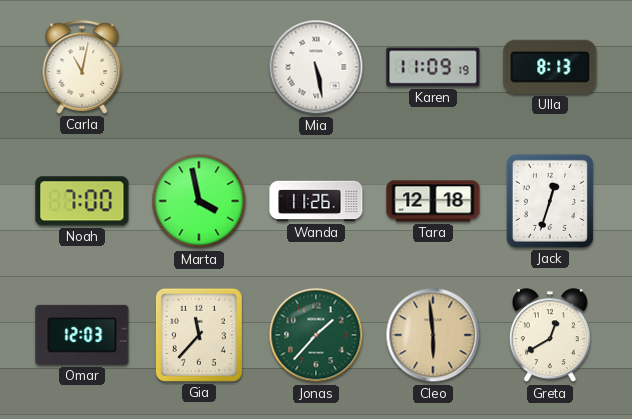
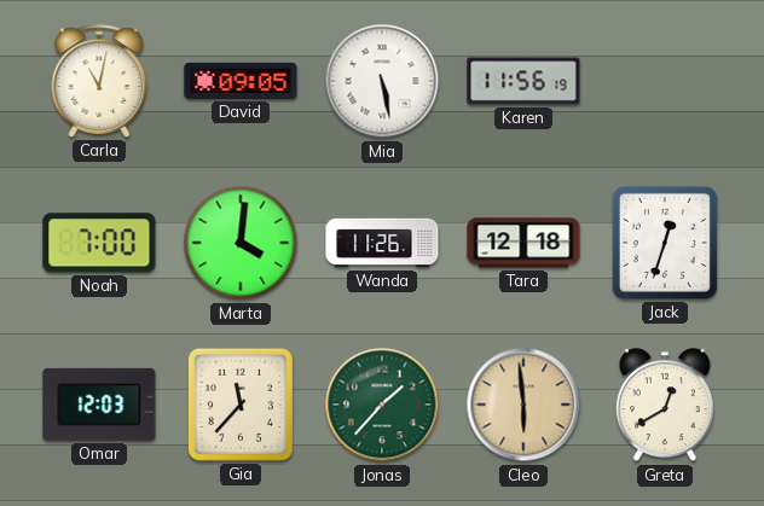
David: none -> 09:05
Karen: 11:09 -> 11:56
Ulla: 8:13 -> none
Marta: 3:58 -> 4:01
